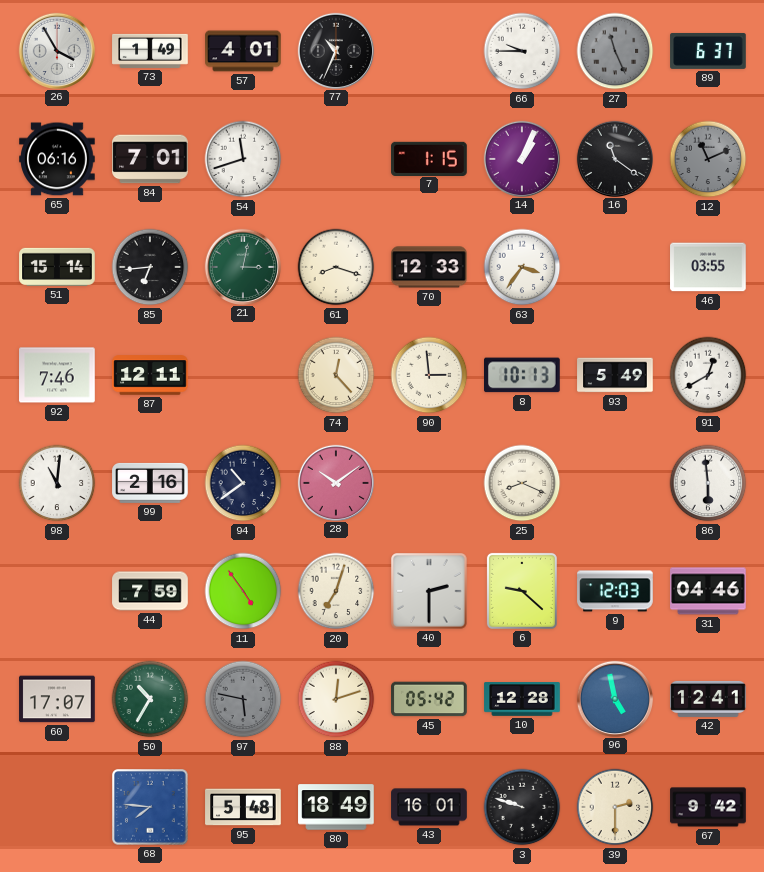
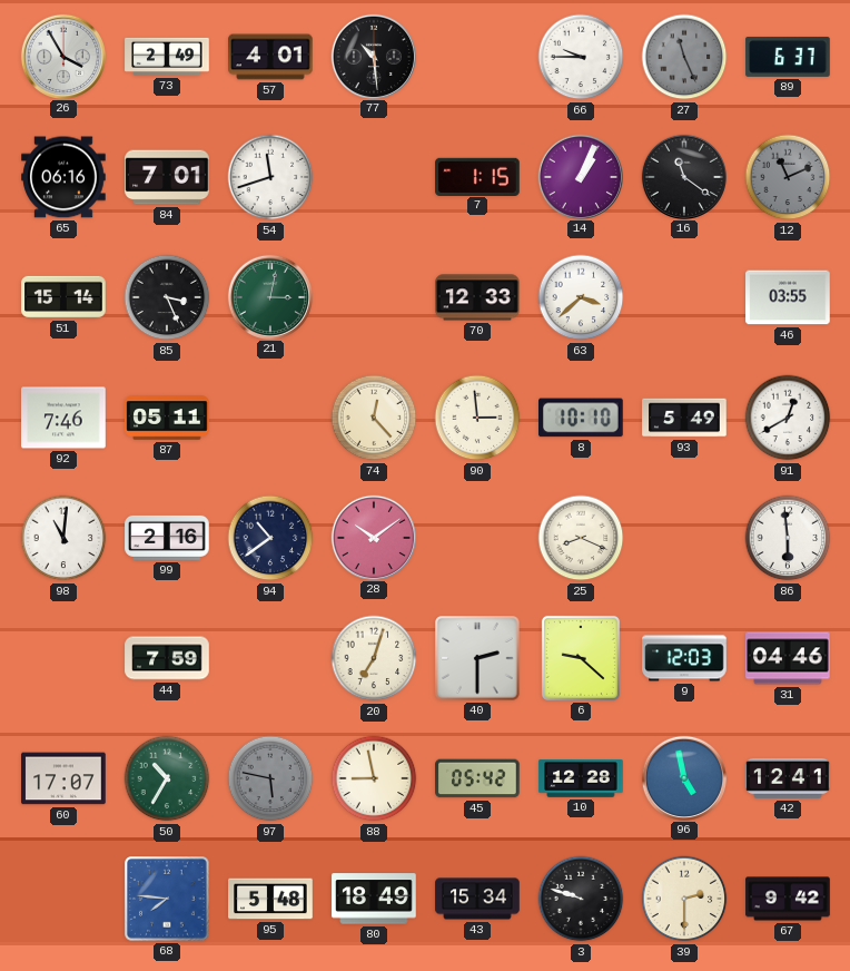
73: 1:49 -> 2:49
77: 10:34 -> 10:29
85: 6:44 -> 3:26
61: 8:18 -> none
63: 3:36 -> 3:38
87: 12:11 -> 05:11
8: 10:13 -> 10:10
11: 4:54 -> none
88: 12:12 -> 8:58
43: 16:01 -> 15:34
